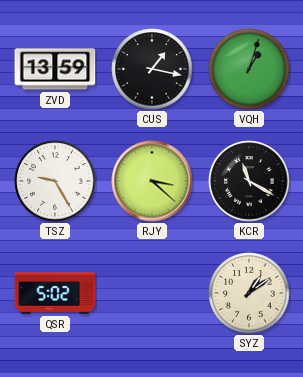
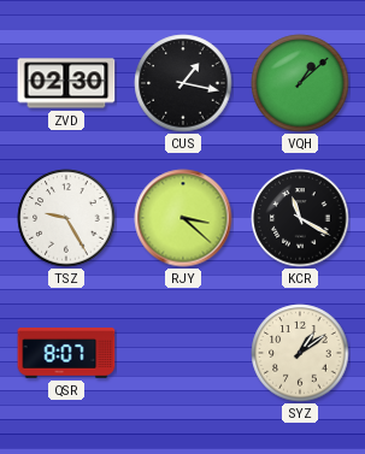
ZVD: 13:59 -> 02:30
VQH: 1:03 -> 1:08
QSR: 5:02 -> 8:07
